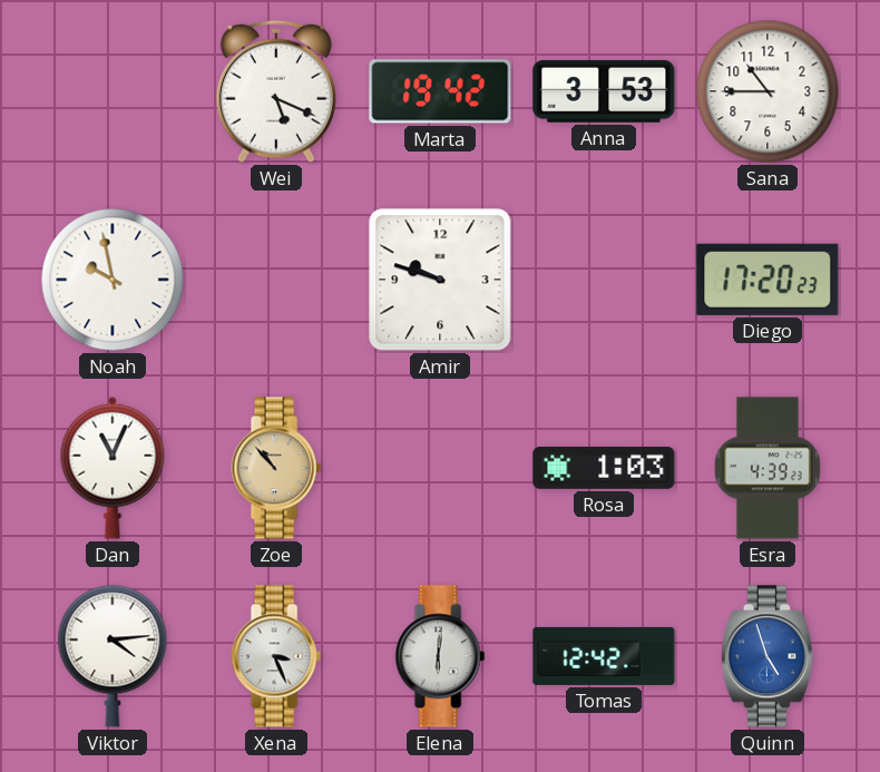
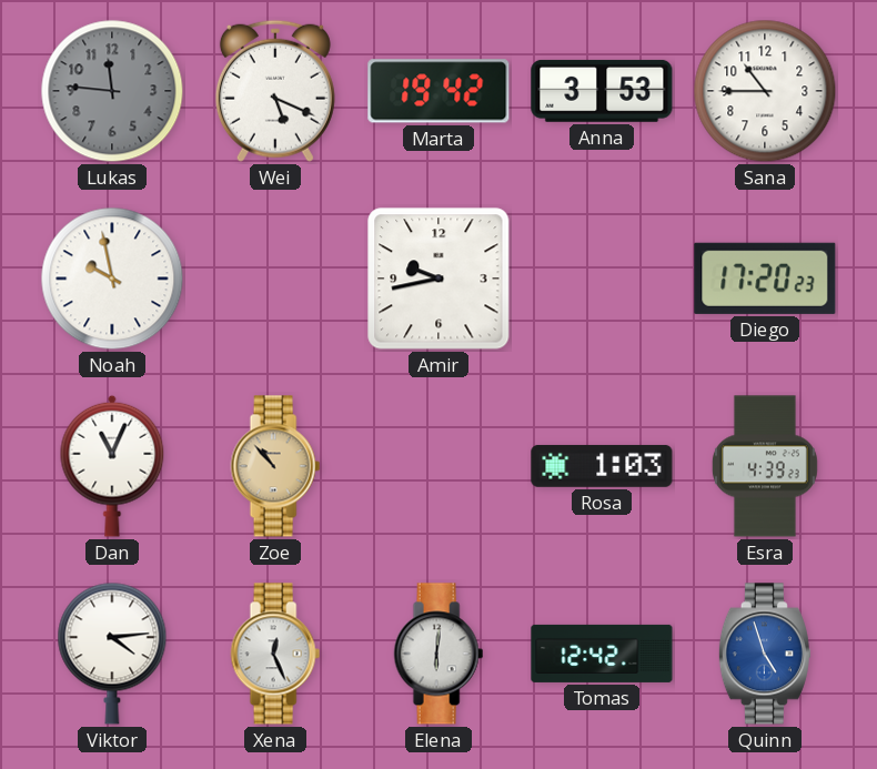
Lukas: none -> 11:46
Amir: 9:48 -> 9:43
Xena: 3:26 -> 12:26
